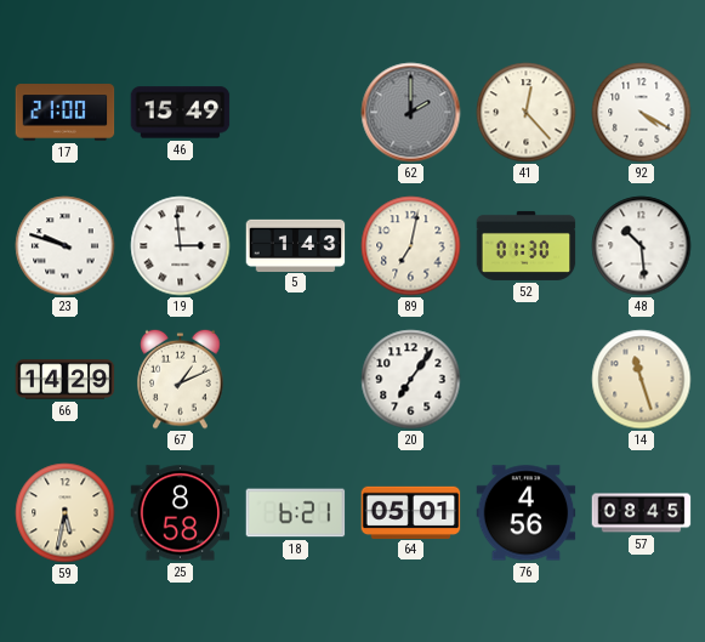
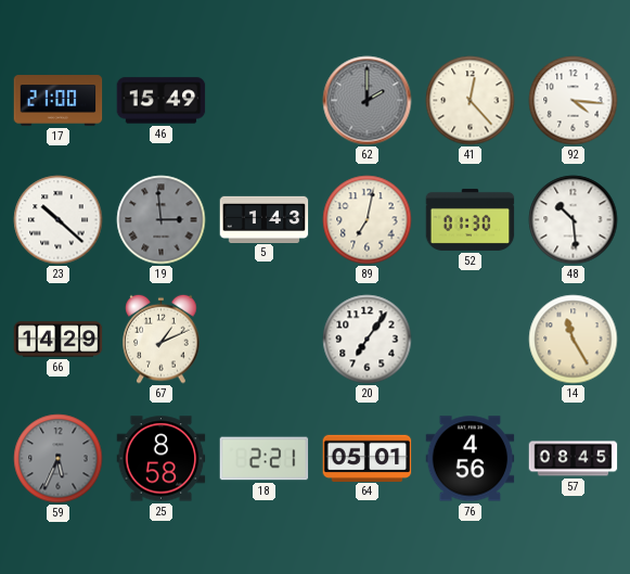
92: 4:20 -> 4:16
23: 9:48 -> 10:22
19 dial: white -> grey
14: 11:27 -> 11:25
59: 5:32 -> 5:34
59 dial: cream -> grey
18: 6:21 -> 2:21
